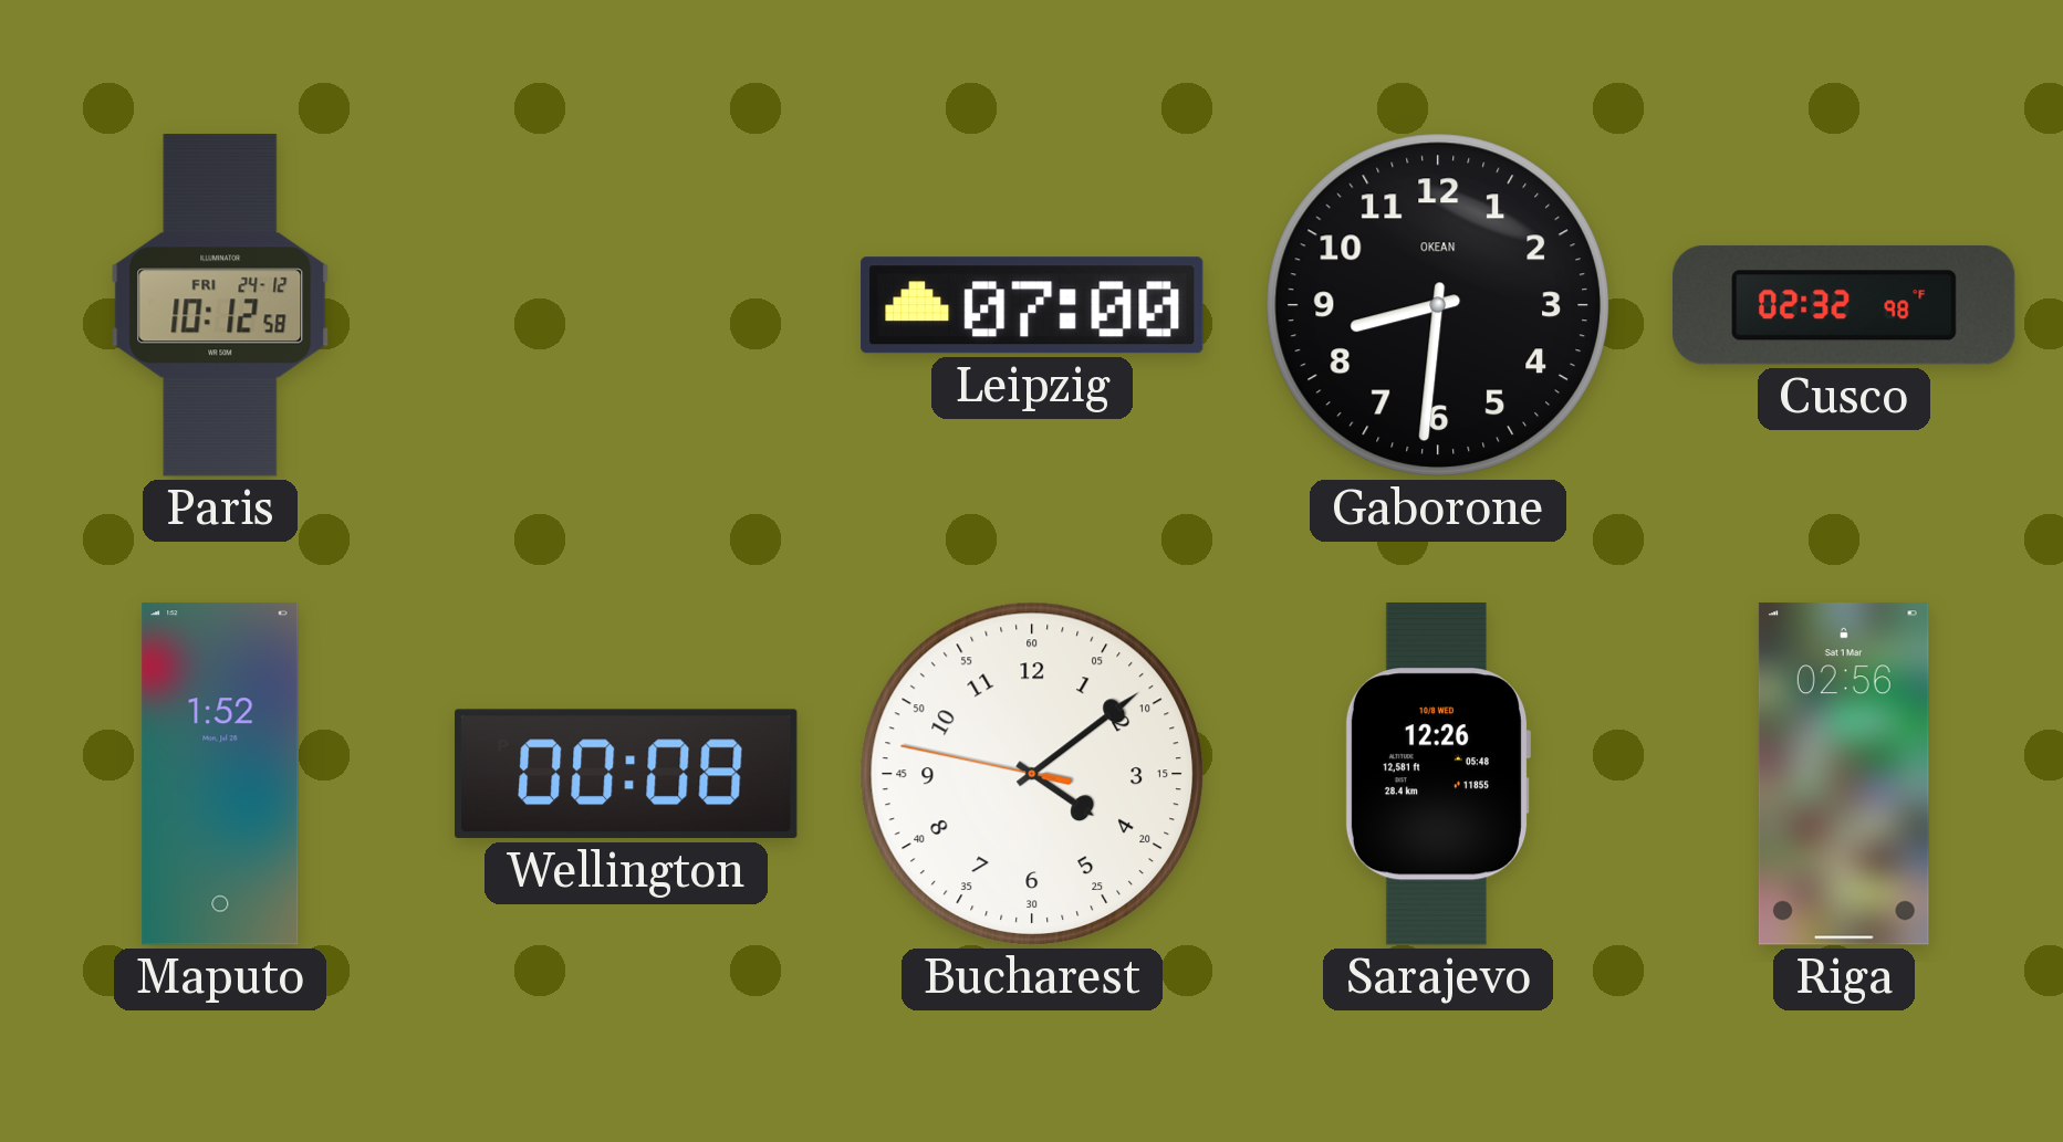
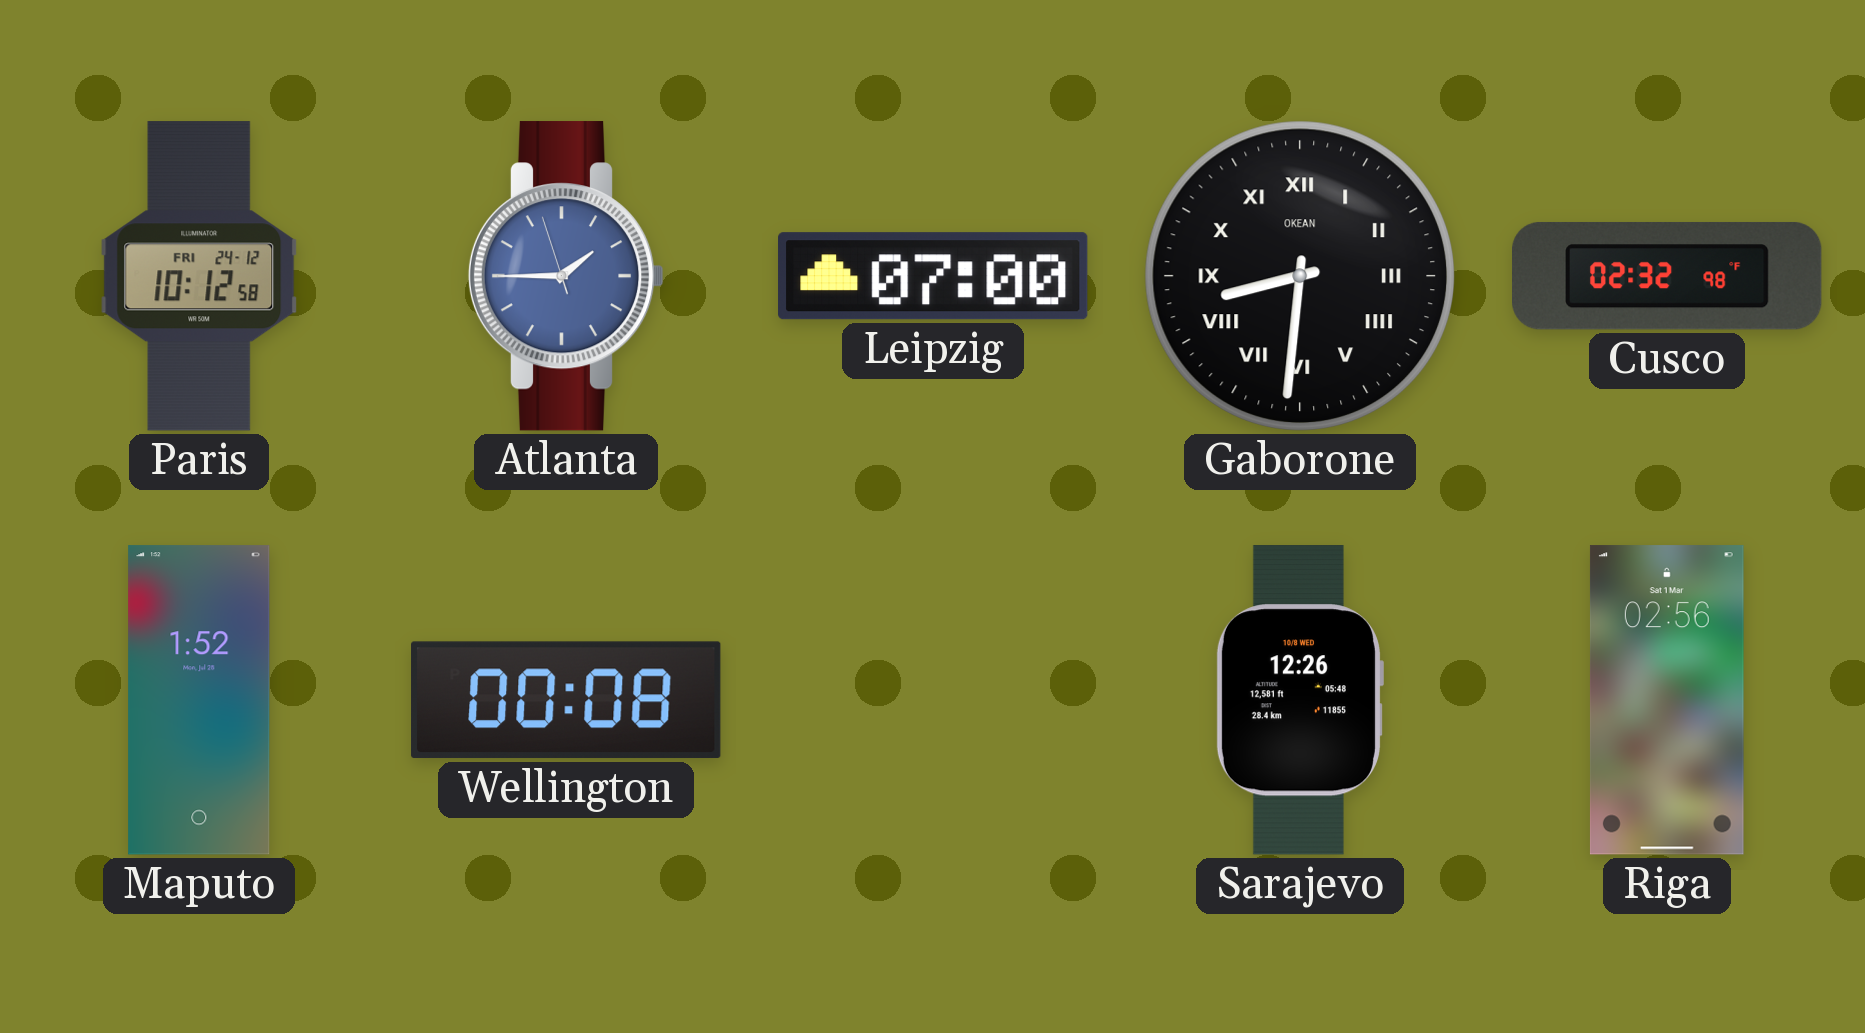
Atlanta: none -> 1:44
Gaborone numerals: Arabic -> Roman
Bucharest: 4:08 -> none
